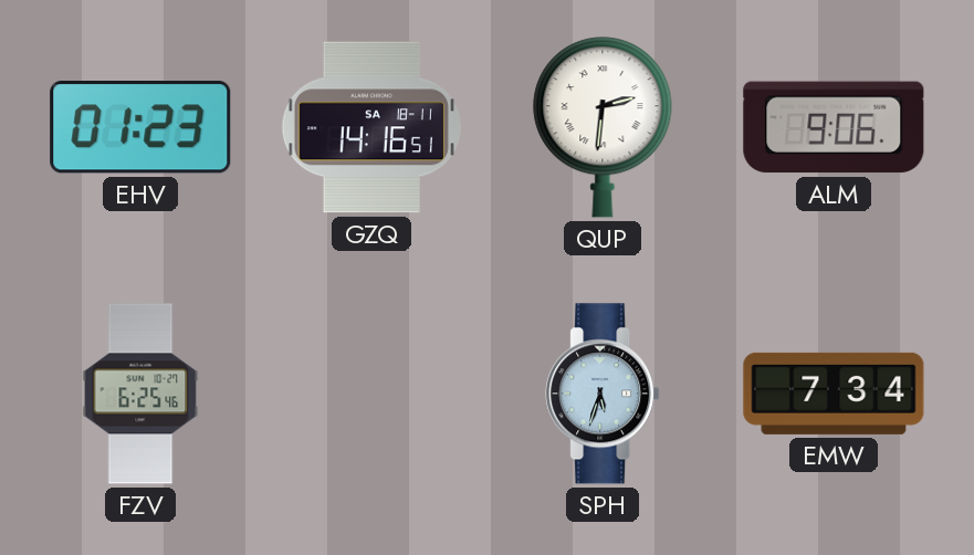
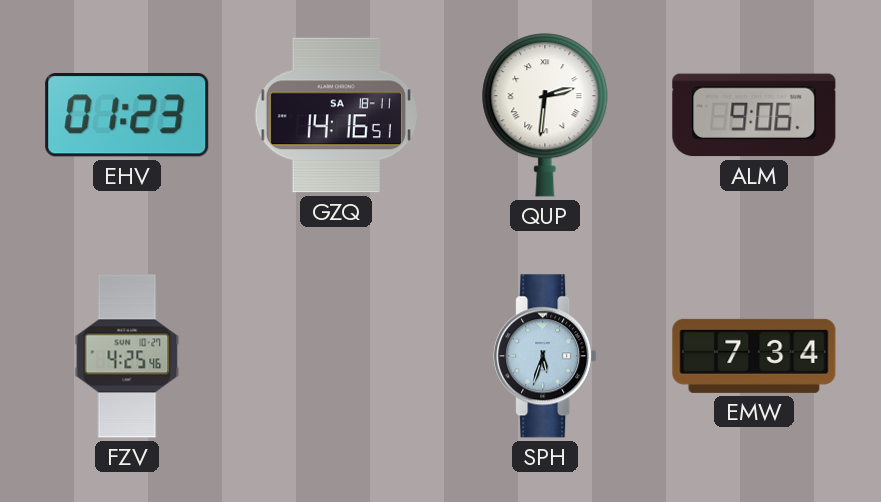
FZV: 6:25 -> 4:25
